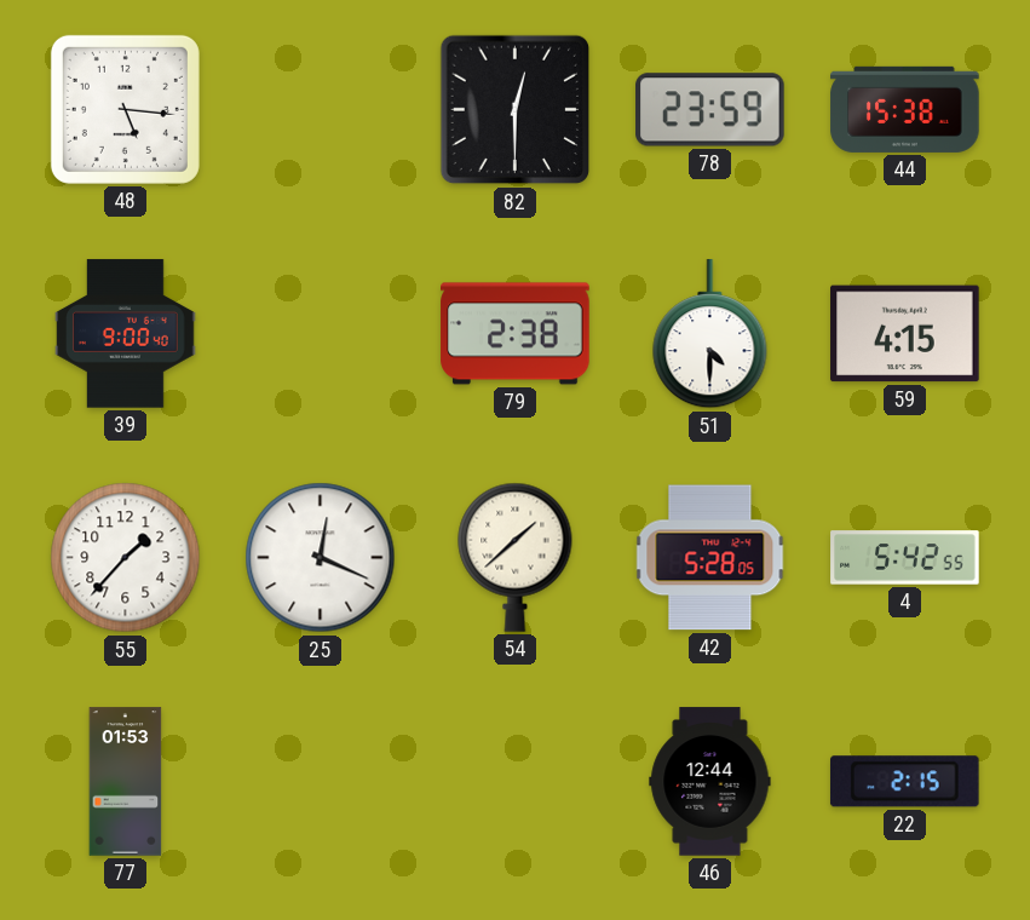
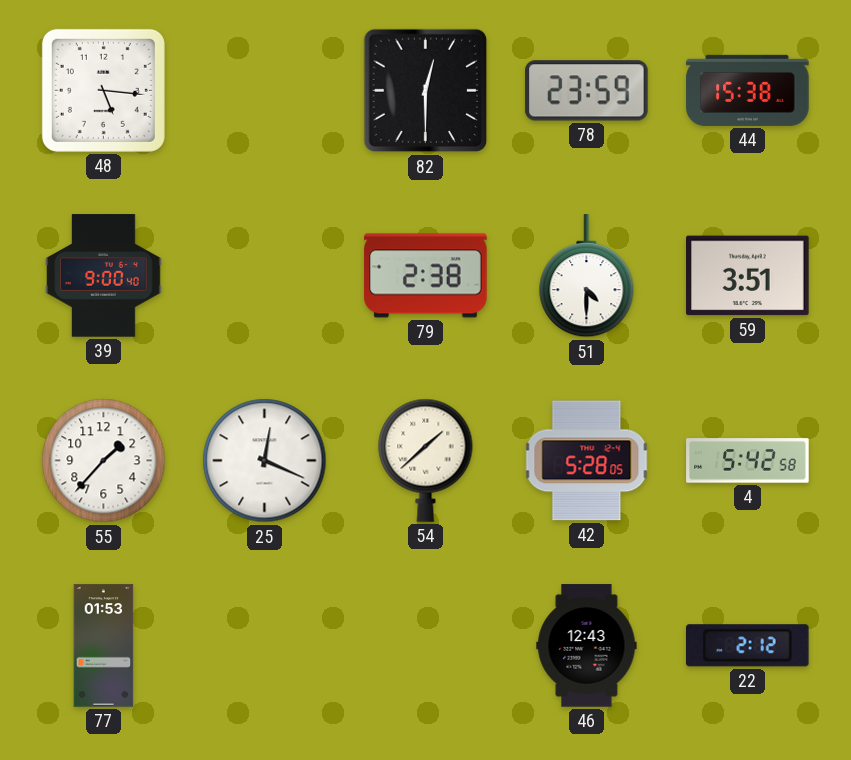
59: 4:15 -> 3:51
4: 5:42:55 -> 5:42:58
46: 12:44 -> 12:43
22: 2:15 -> 2:12
